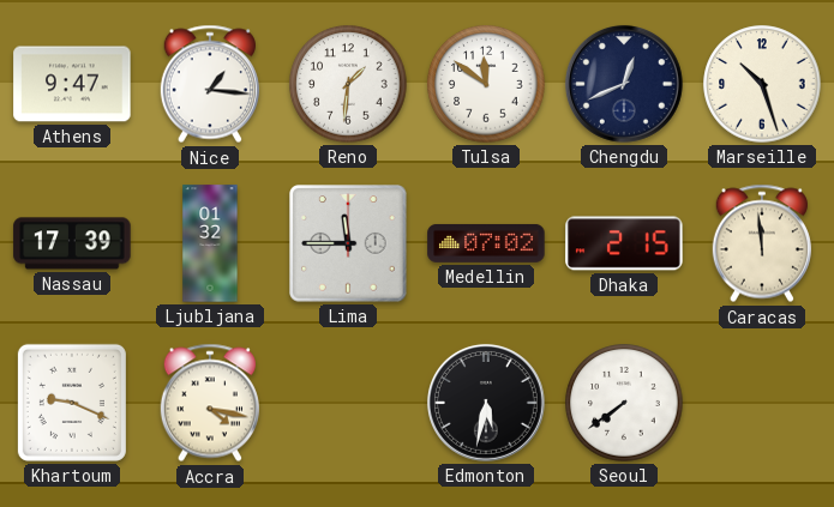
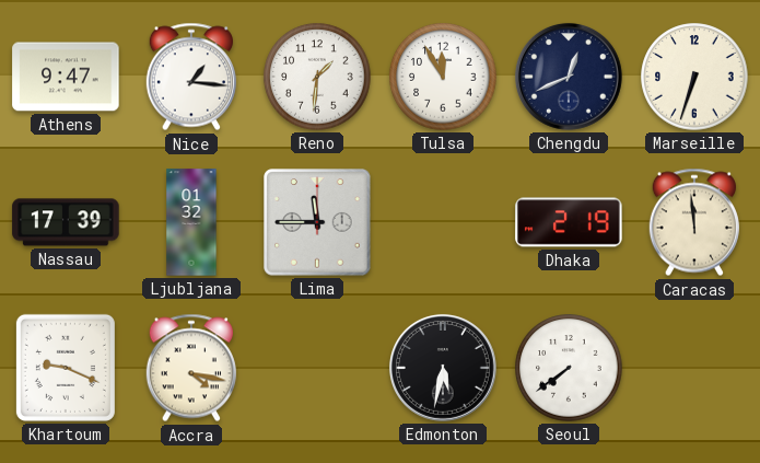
Tulsa: 11:51 -> 11:55
Marseille: 10:27 -> 6:33
Medellin: 07:02 -> none
Dhaka: 2:15 -> 2:19
